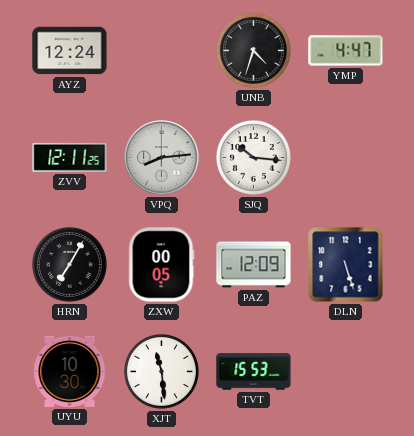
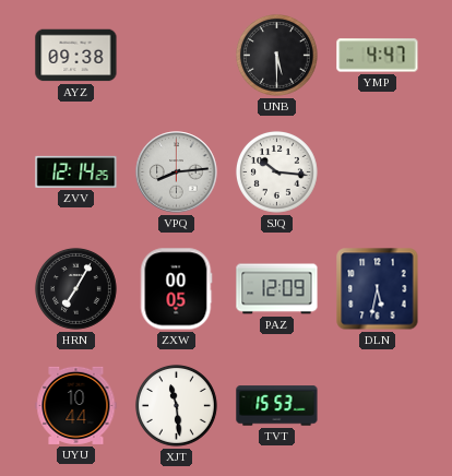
AYZ: 12:24 -> 09:38
UNB: 4:33 -> 5:30
ZVV: 12:11 -> 12:14
DLN: 5:27 -> 5:32
UYU: 10:30 -> 10:44
